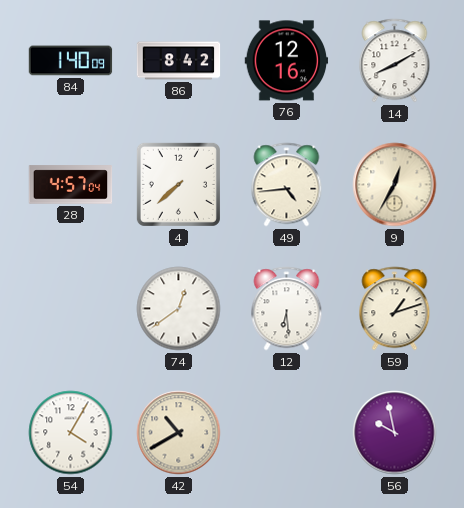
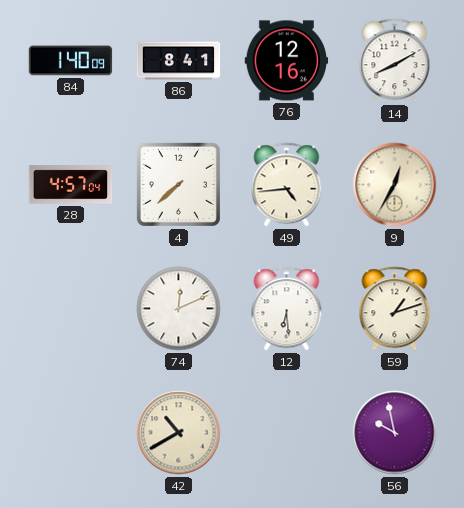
86: 8:42 -> 8:41
74: 12:39 -> 12:11
54: 4:05 -> none
